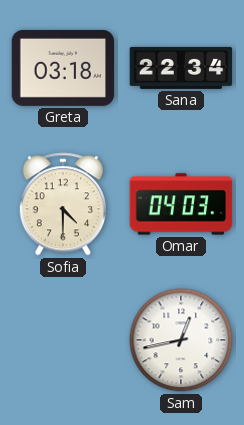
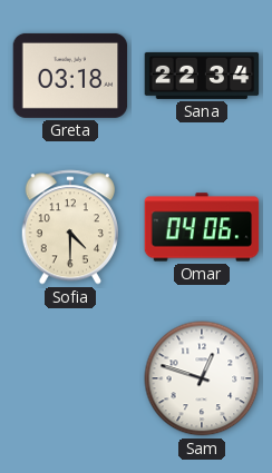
Omar: 04:03 -> 04:06
Sam: 12:43 -> 12:48
